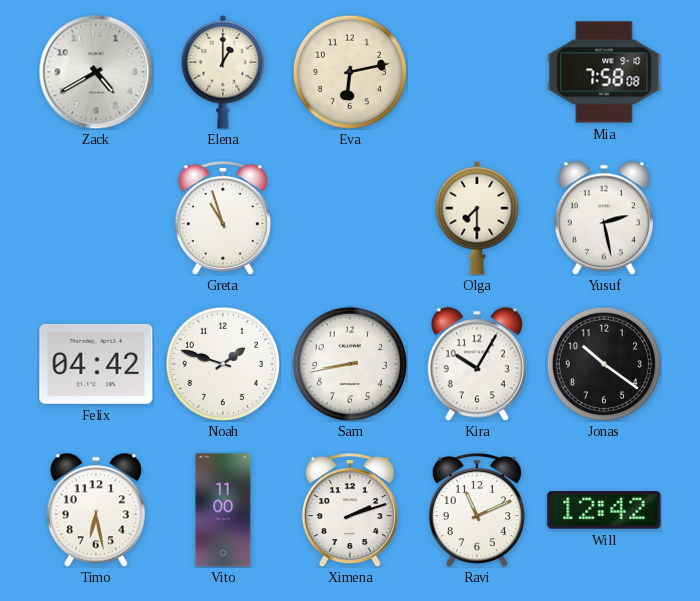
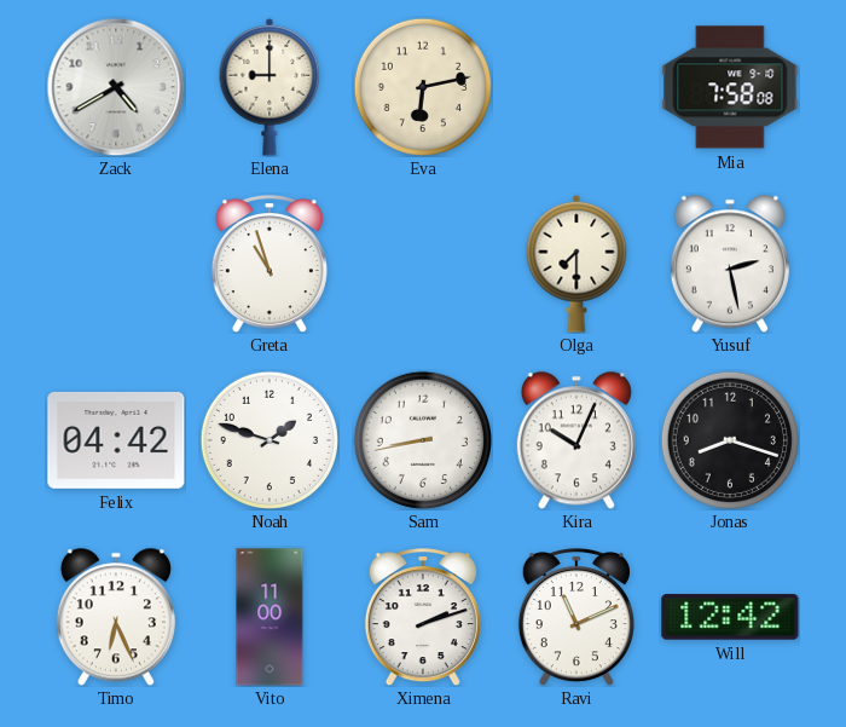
Elena: 1:00 -> 9:00
Kira: 10:05 -> 10:04
Jonas: 10:21 -> 8:18
Timo: 6:28 -> 6:26
